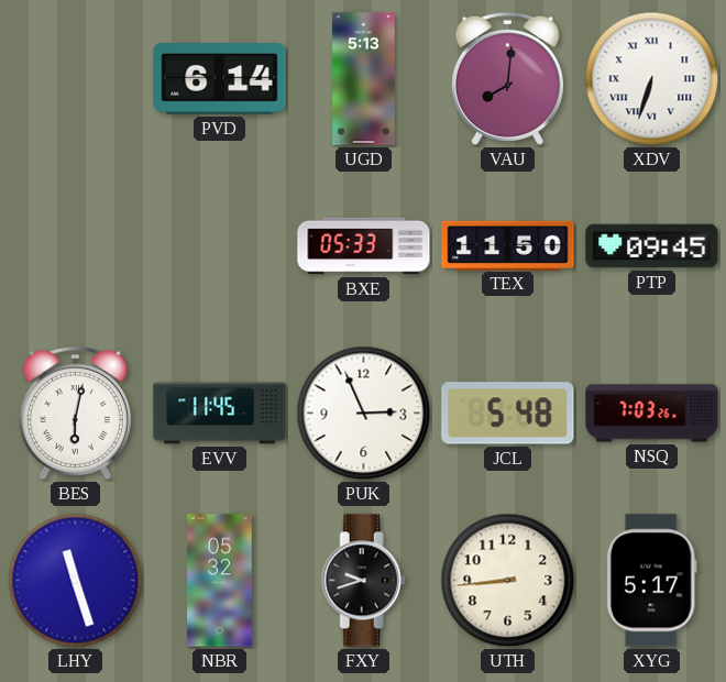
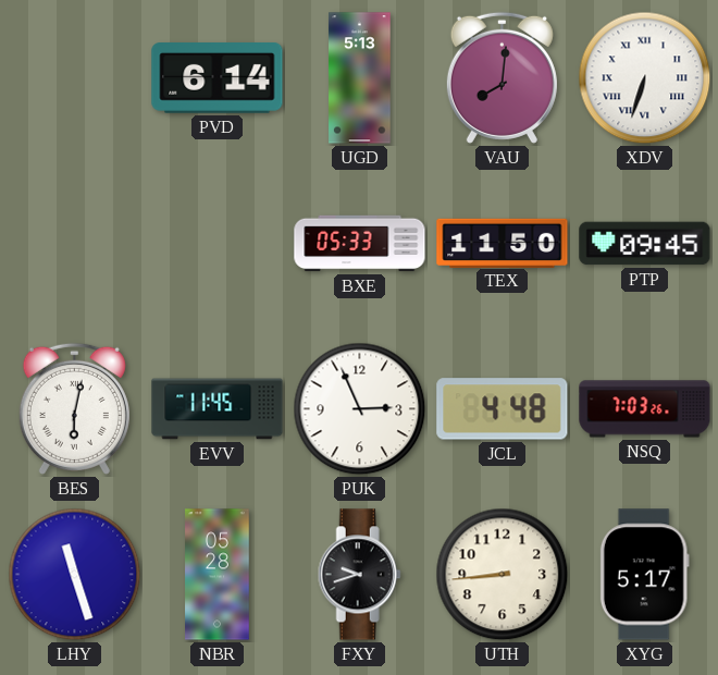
JCL: 5:48 -> 4:48
NBR: 05:32 -> 05:28
